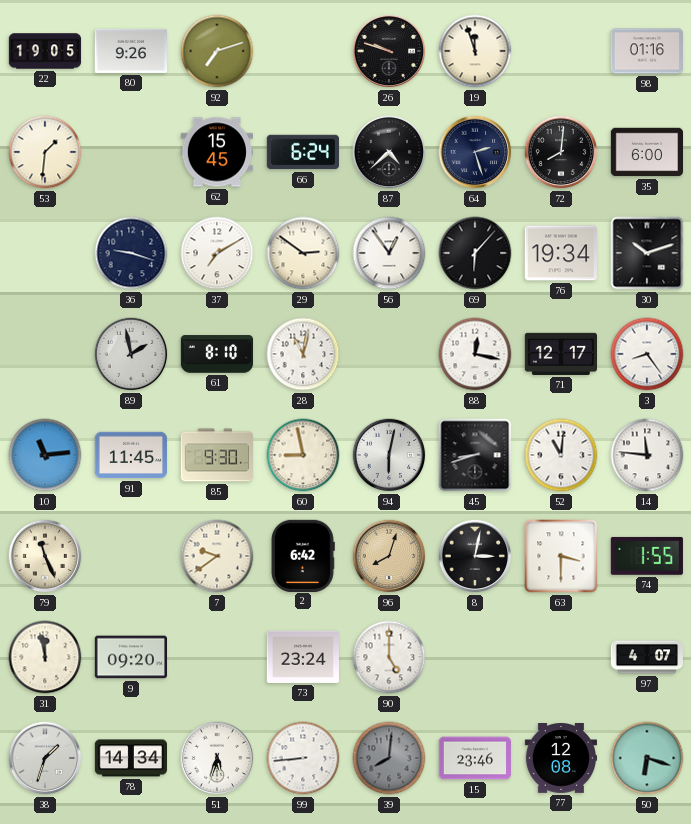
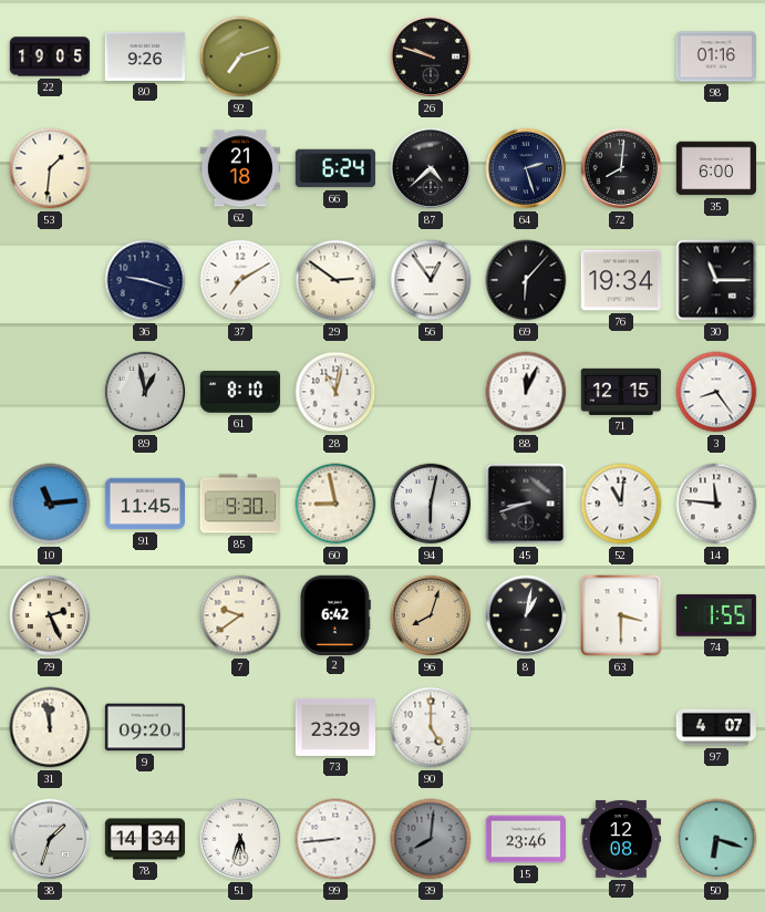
19: 11:57 -> none
62: 15:45 -> 21:18
30: 10:12 -> 11:15
89: 1:58 -> 12:58
88: 12:17 -> 12:04
71: 12:17 -> 12:15
79: 11:26 -> 2:26
8: 3:02 -> 1:02
73: 23:24 -> 23:29
